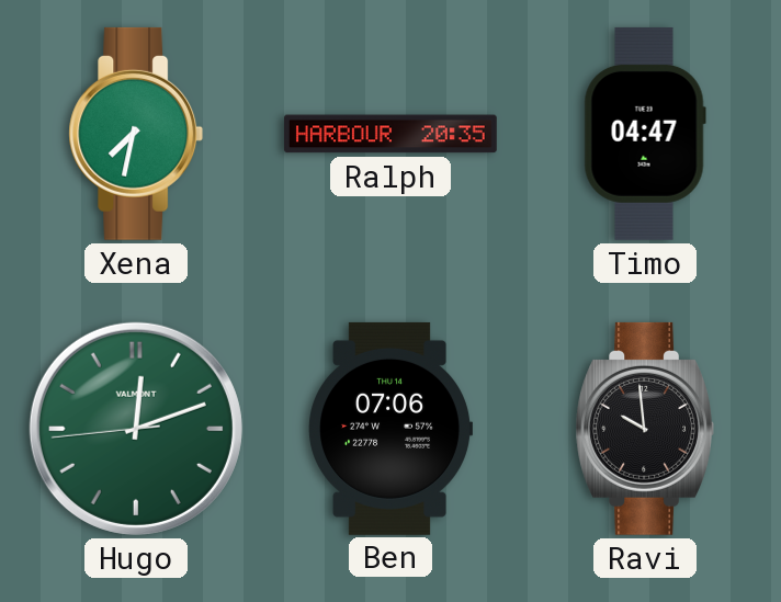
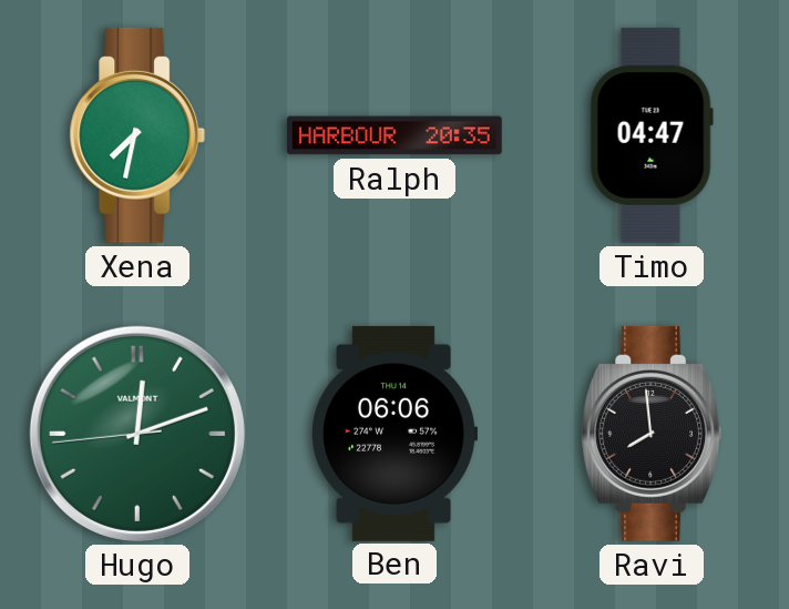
Ben: 07:06 -> 06:06
Ravi: 9:59 -> 7:59
